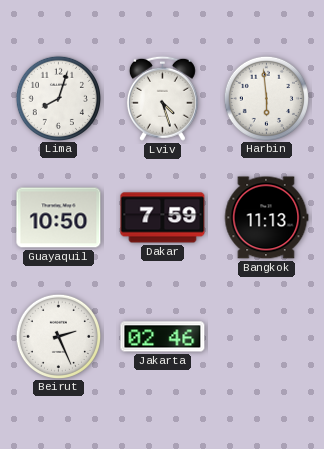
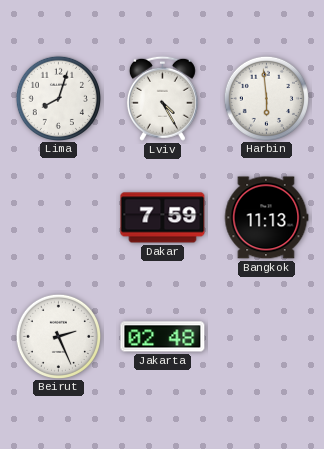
Lviv: 4:27 -> 4:25
Guayaquil: 10:50 -> none
Jakarta: 02:46 -> 02:48
